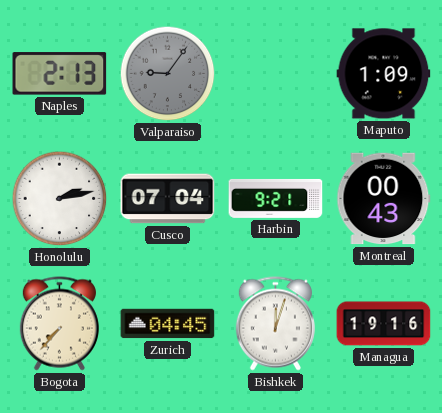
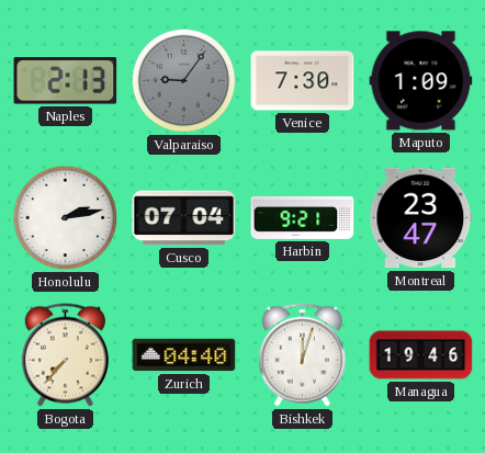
Venice: none -> 7:30
Montreal: 00:43 -> 23:47
Zurich: 04:45 -> 04:40
Managua: 19:16 -> 19:46
